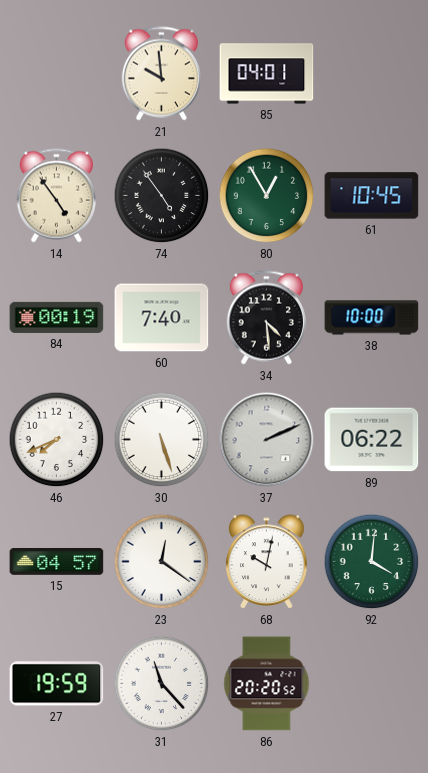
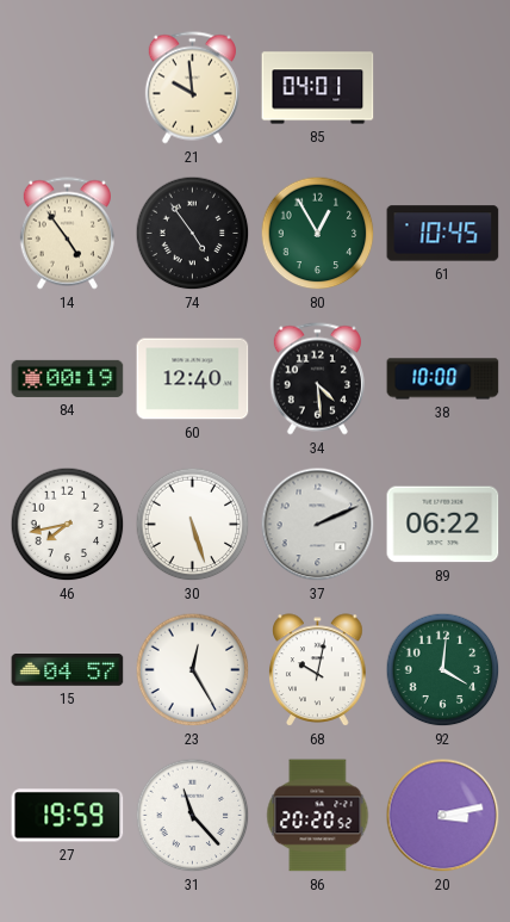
60: 7:40 -> 12:40
46: 7:41 -> 7:43
23: 12:21 -> 12:25
20: none -> 3:13
